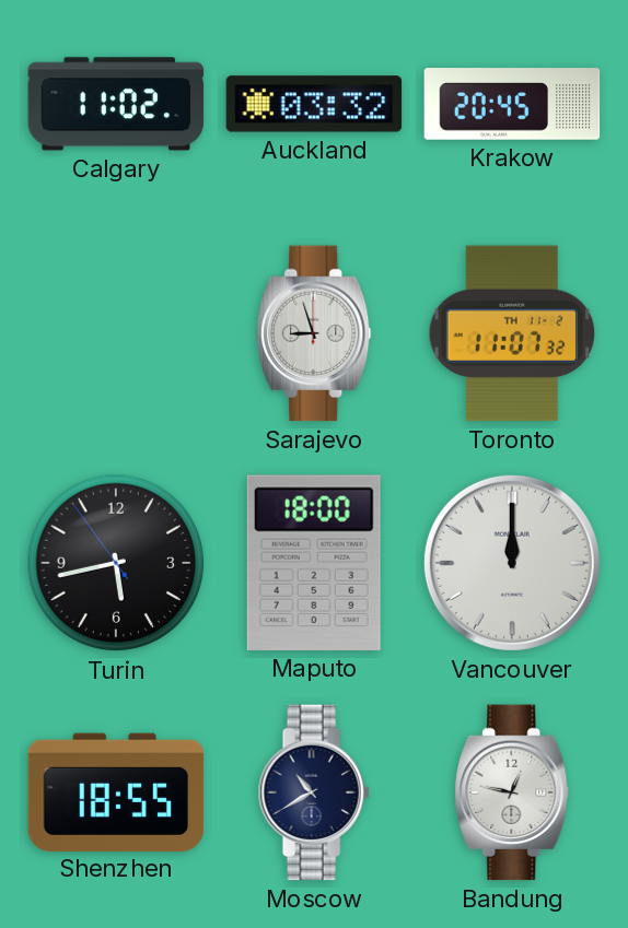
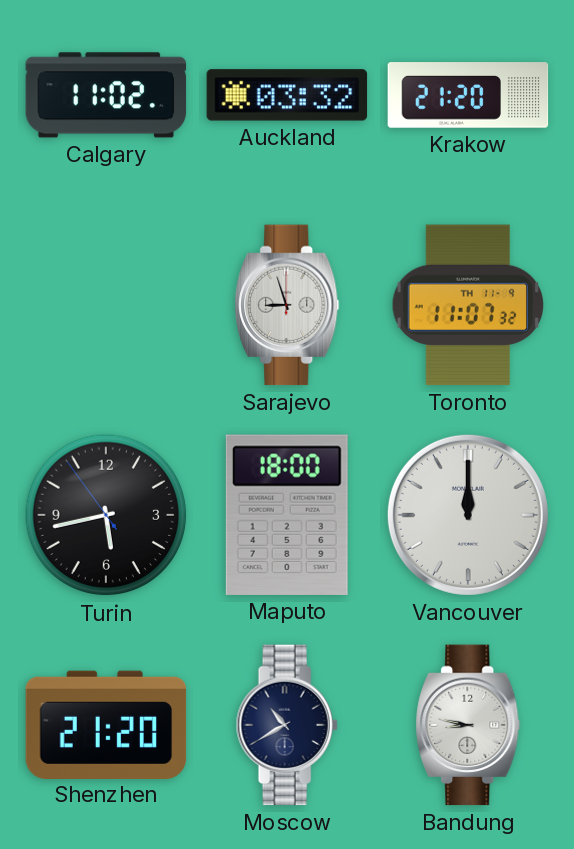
Krakow: 20:45 -> 21:20
Toronto date: TH 11-2 -> TH 11-9
Shenzhen: 18:55 -> 21:20
Bandung: 12:47 -> 8:47
